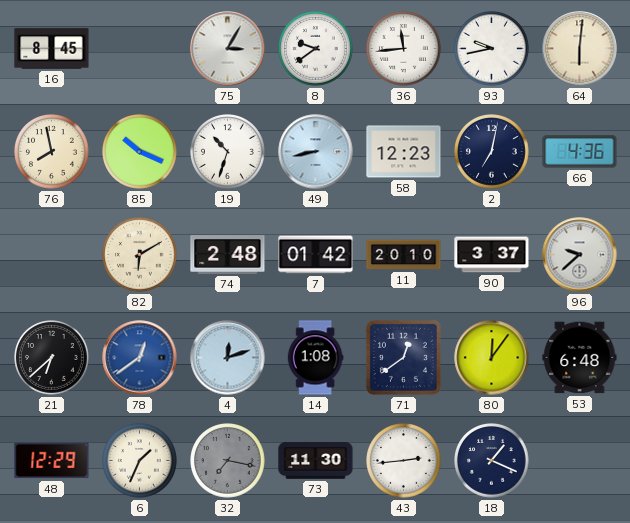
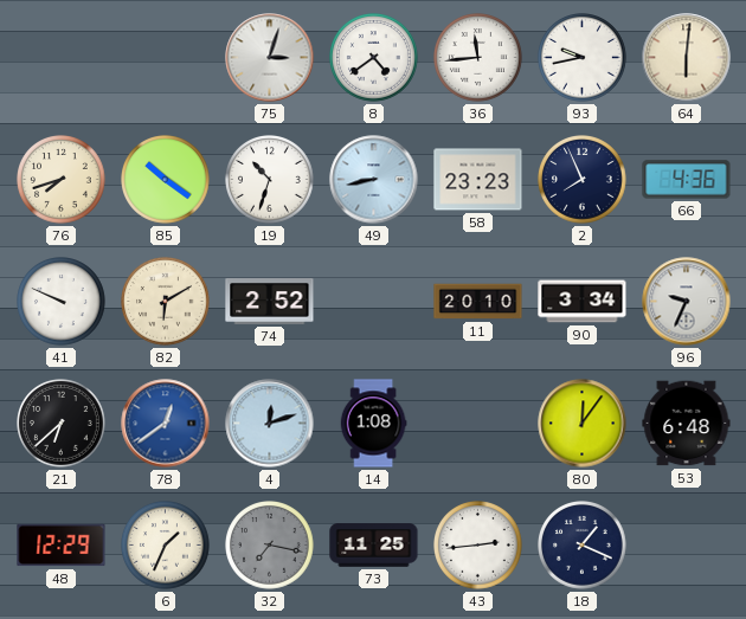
16: 8:45 -> none
75: 3:05 -> 3:03
8: 9:39 -> 4:39
76: 7:58 -> 7:42
85: 10:19 -> 10:21
58: 12:23 -> 23:23
2: 7:02 -> 7:56
41: none -> 9:49
74: 2:48 -> 2:52
7: 01:42 -> none
90: 3:37 -> 3:34
96: 9:38 -> 9:34
71: 12:39 -> none
73: 11:30 -> 11:25
